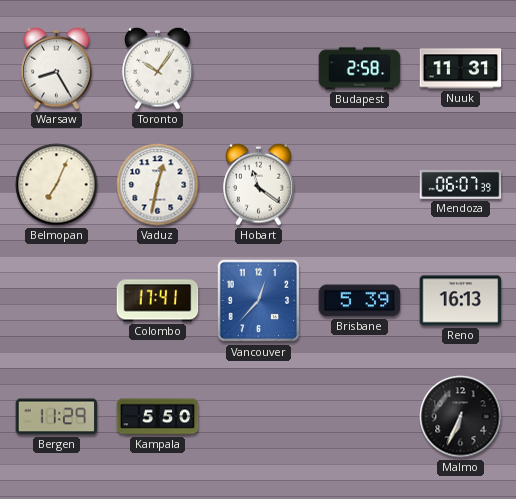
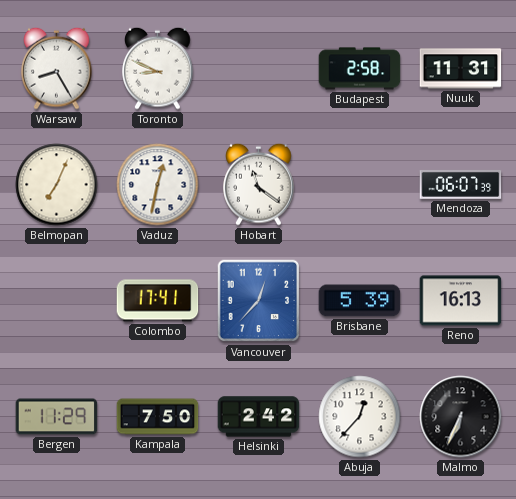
Toronto: 10:06 -> 8:49
Kampala: 5:50 -> 7:50
Helsinki: none -> 2:42
Abuja: none -> 12:37
